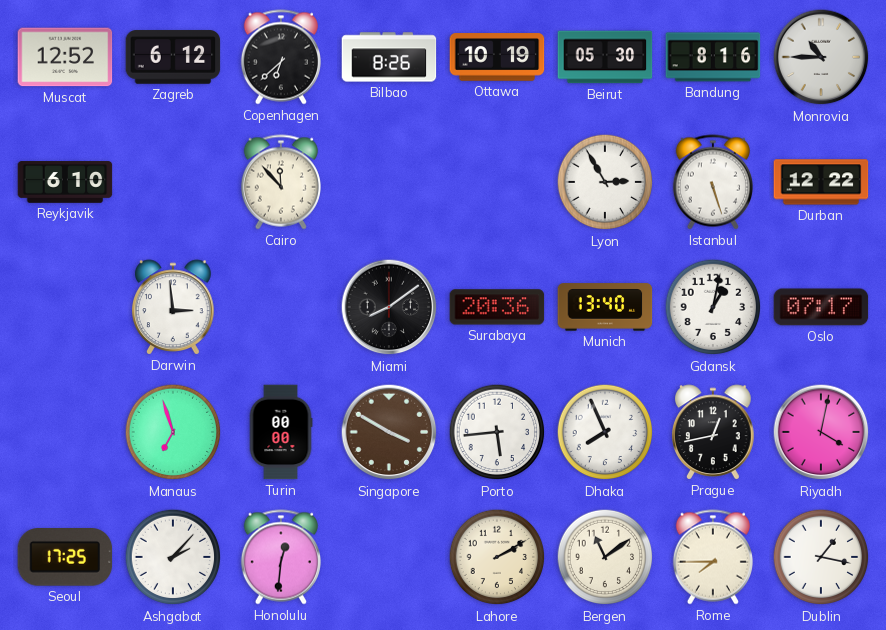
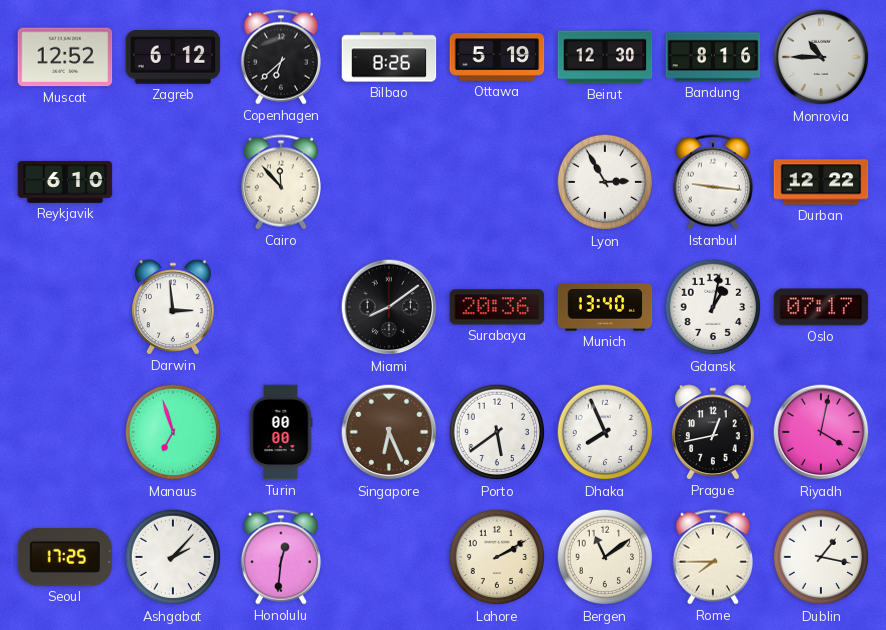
Ottawa: 10:19 -> 5:19
Beirut: 05:30 -> 12:30
Istanbul: 5:27 -> 9:16
Singapore: 3:50 -> 6:26
Porto: 5:44 -> 5:39
